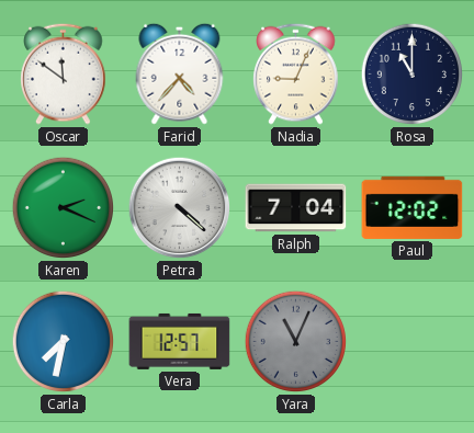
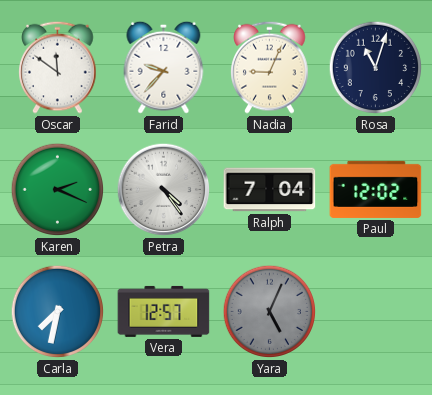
Farid: 4:37 -> 9:37
Rosa: 11:00 -> 11:03
Petra: 4:22 -> 4:24
Yara: 11:04 -> 5:04
